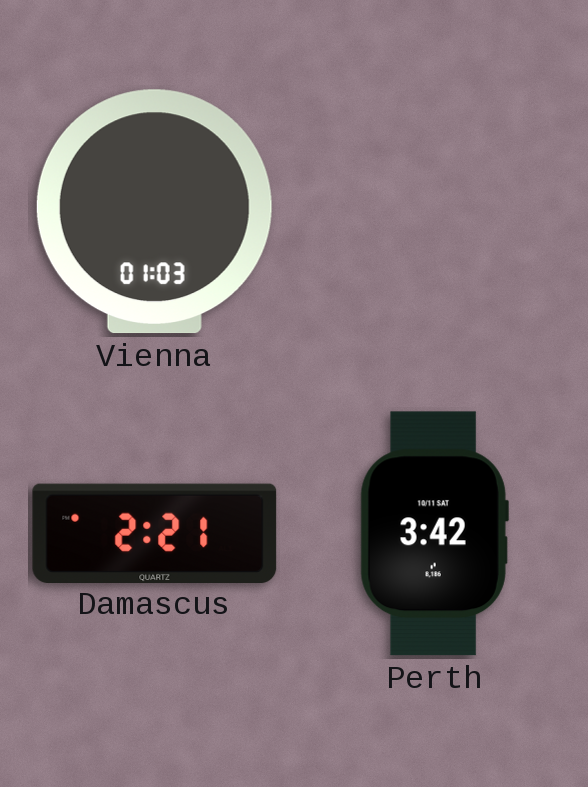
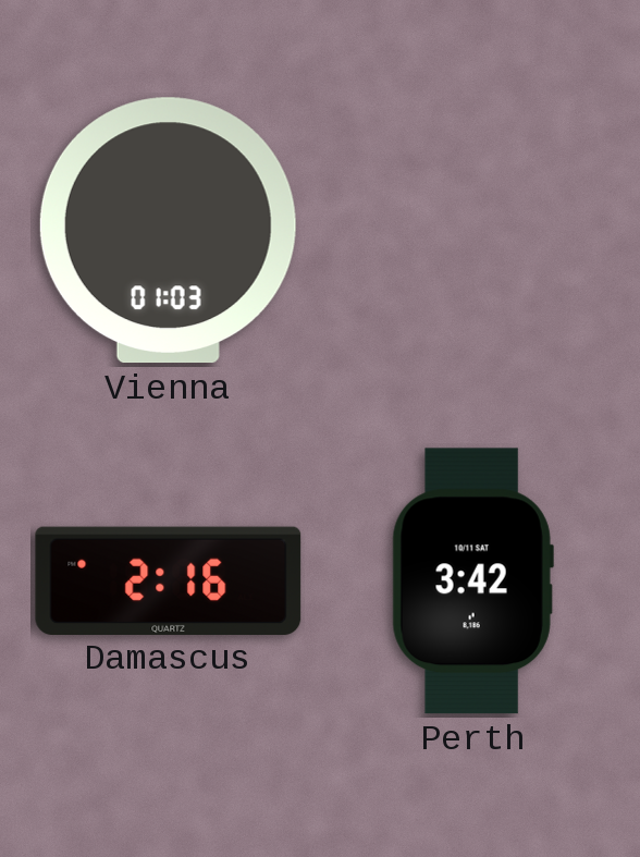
Damascus: 2:21 -> 2:16
